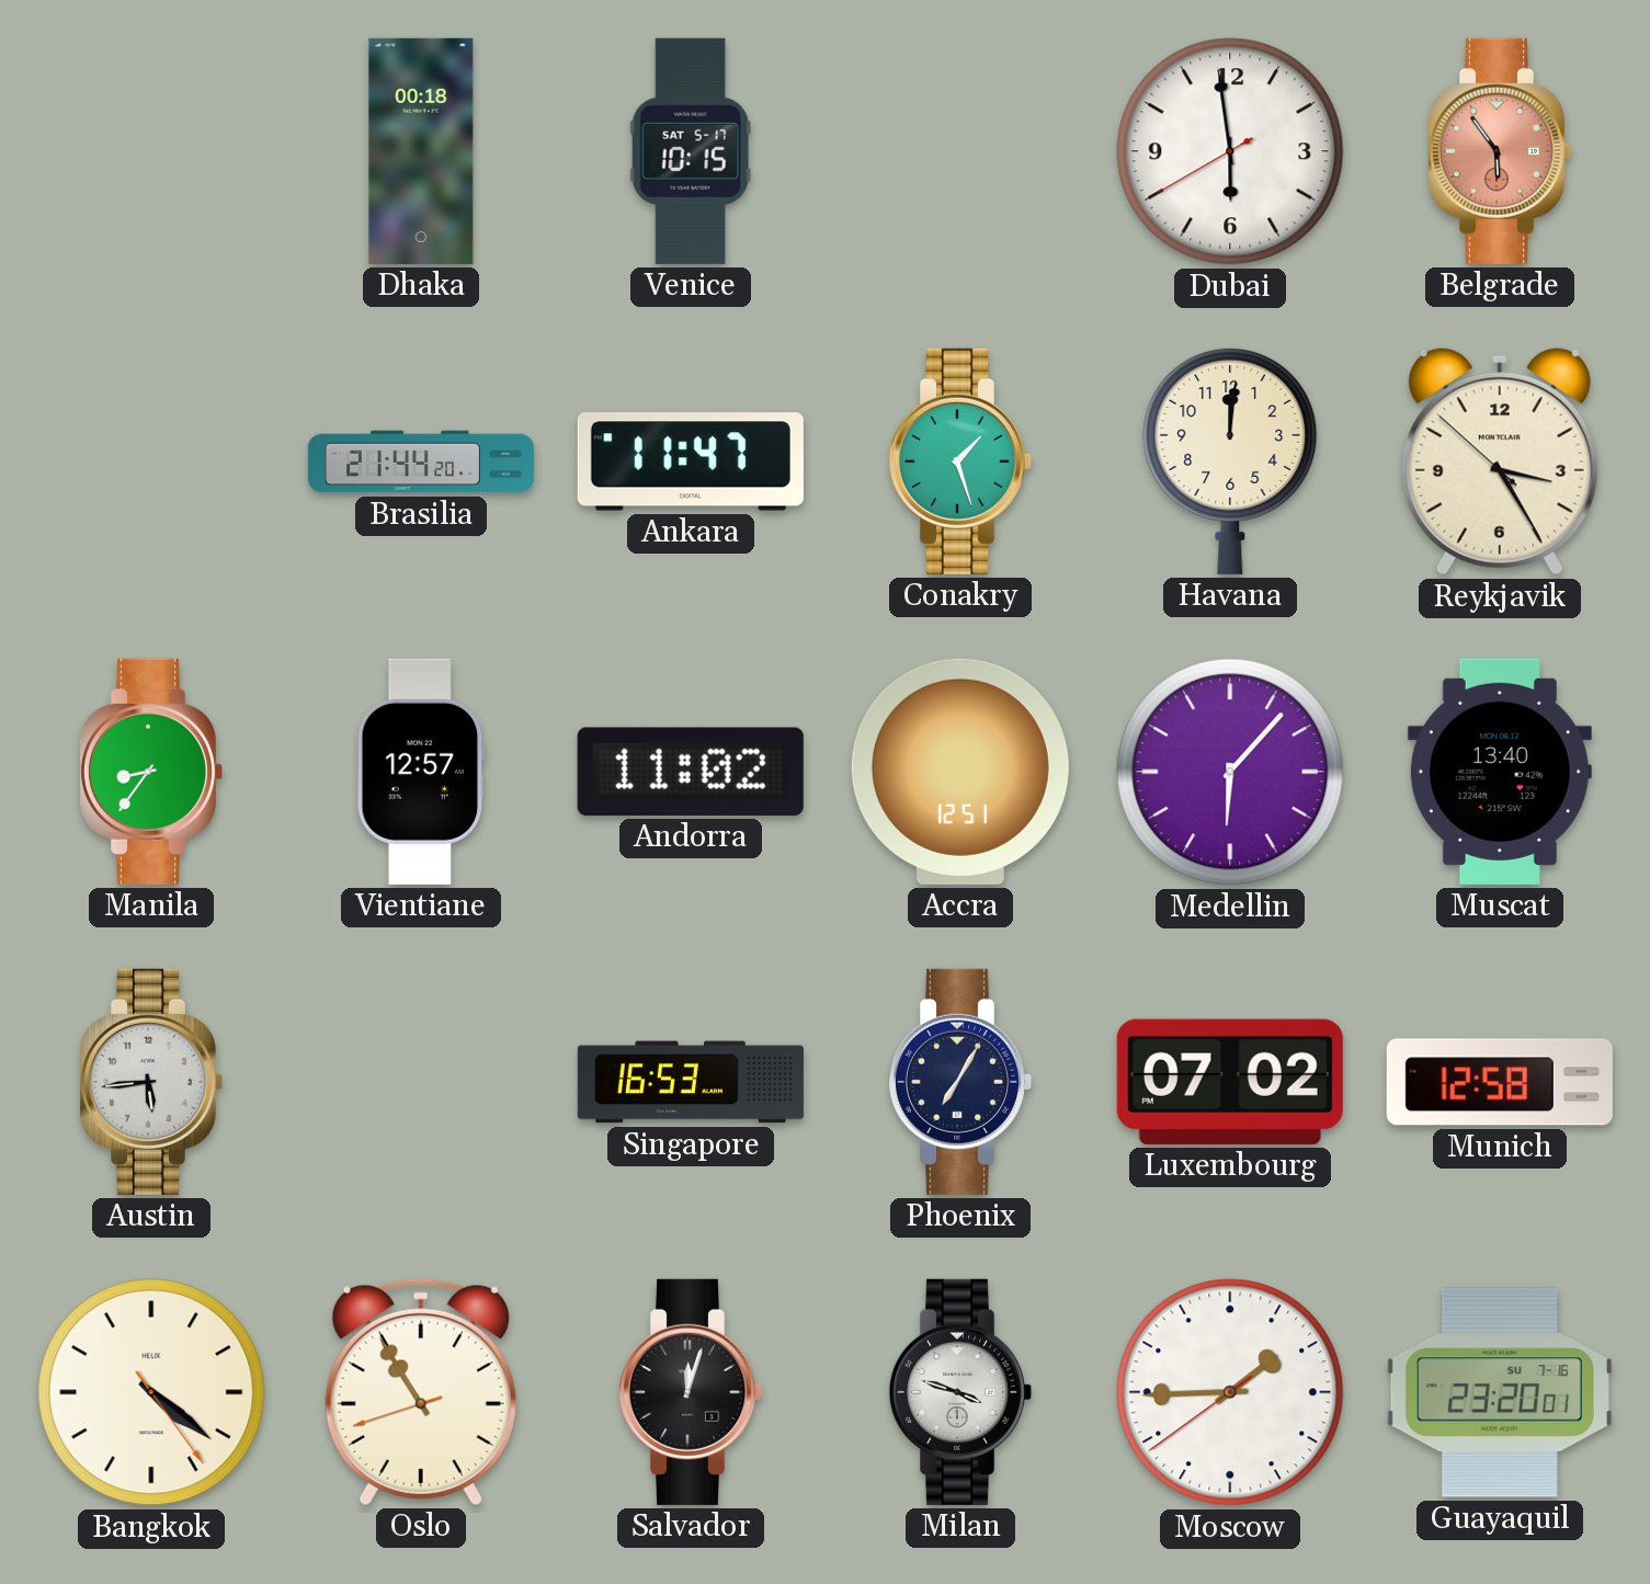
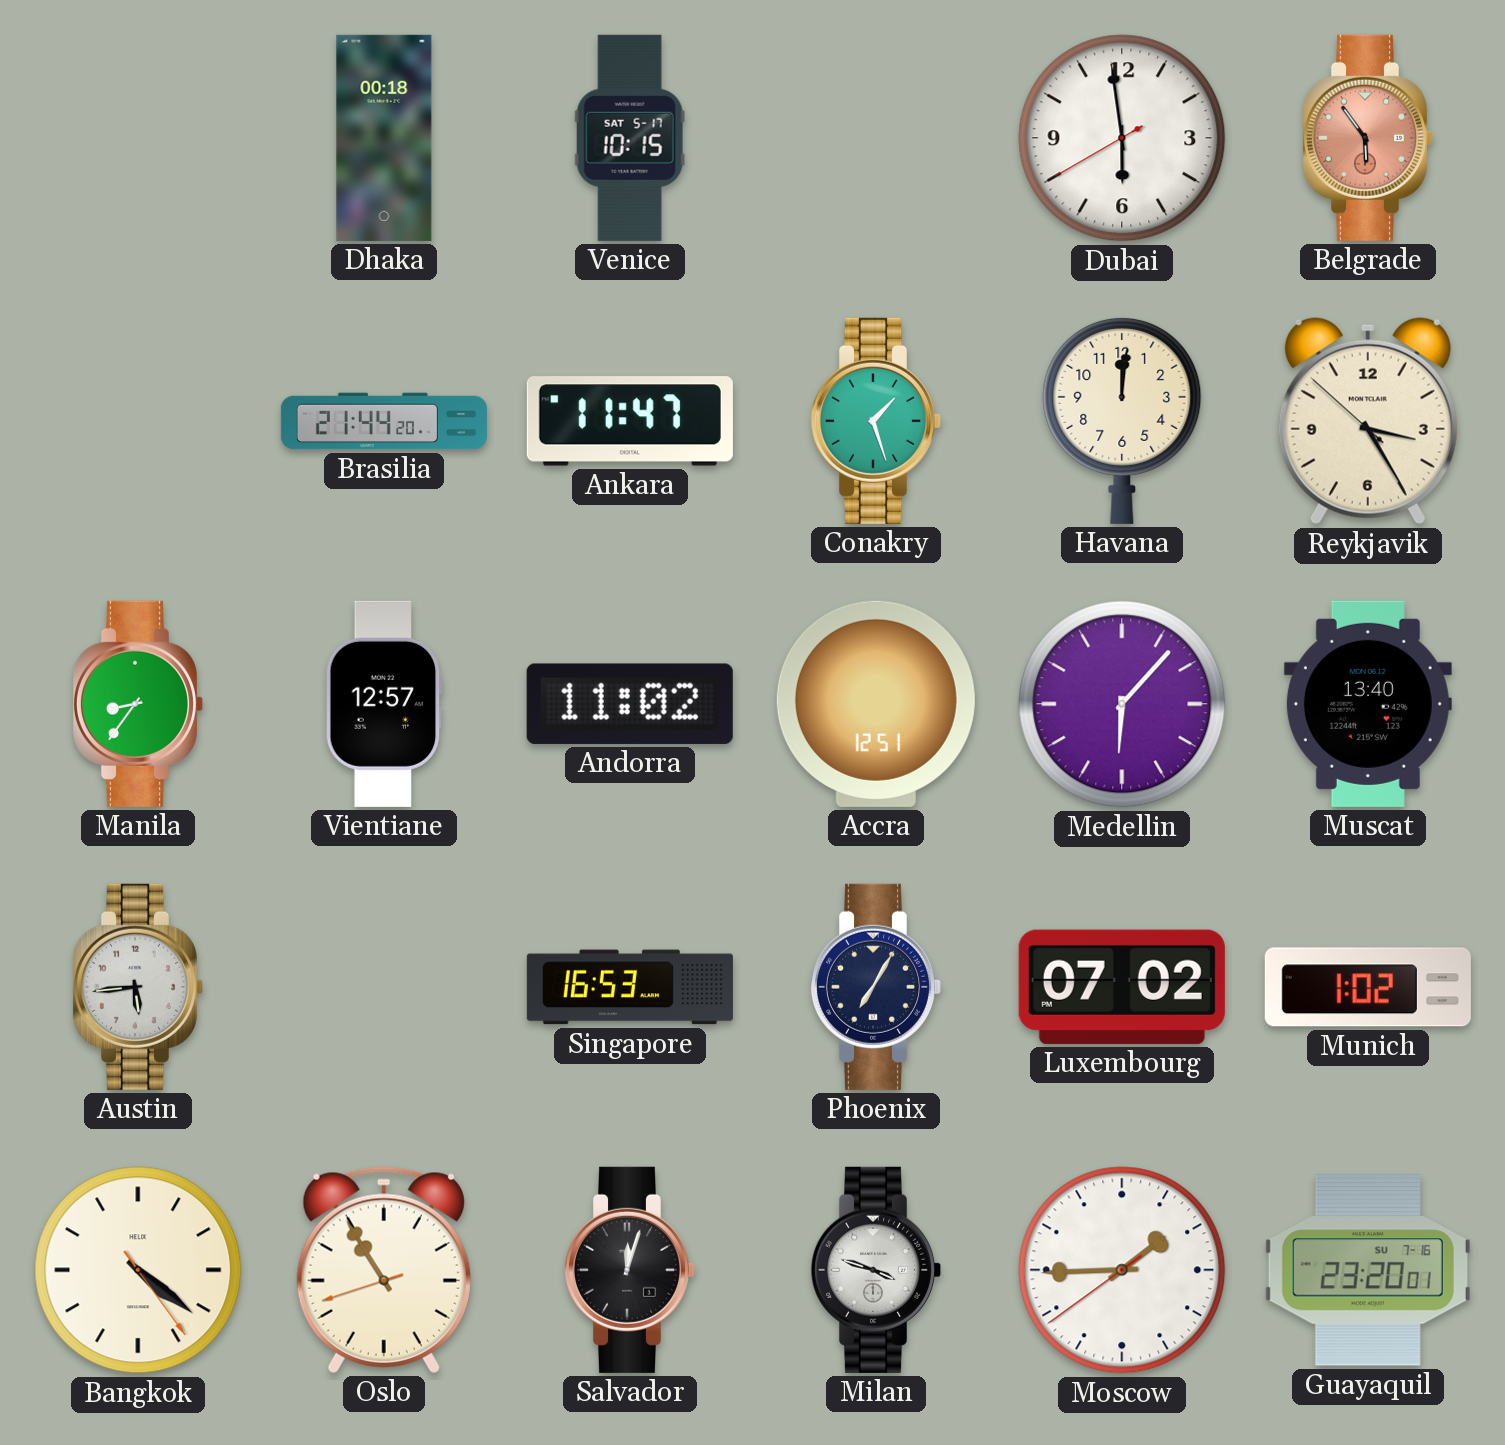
Munich: 12:58 -> 1:02
